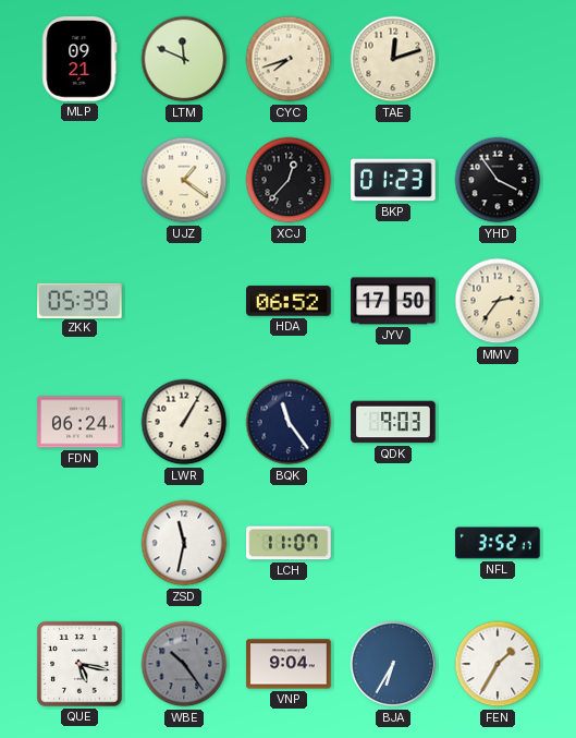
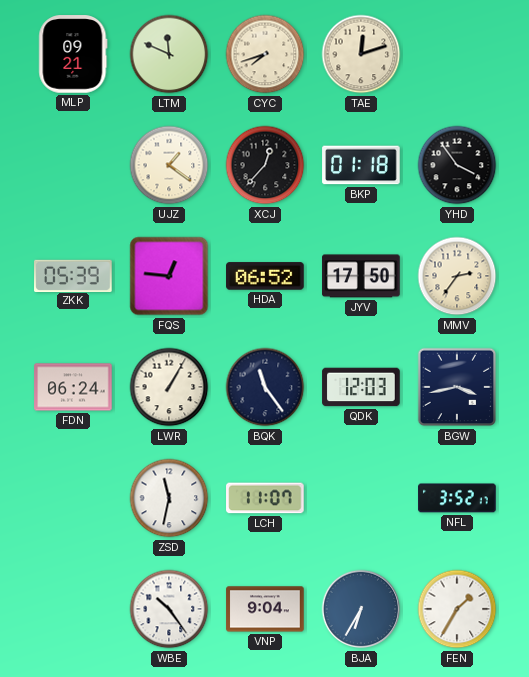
BKP: 01:23 -> 01:18
FQS: none -> 12:46
QDK: 9:03 -> 12:03
BGW: none -> 3:43
QUE: 5:17 -> none
WBE dial: grey -> white
